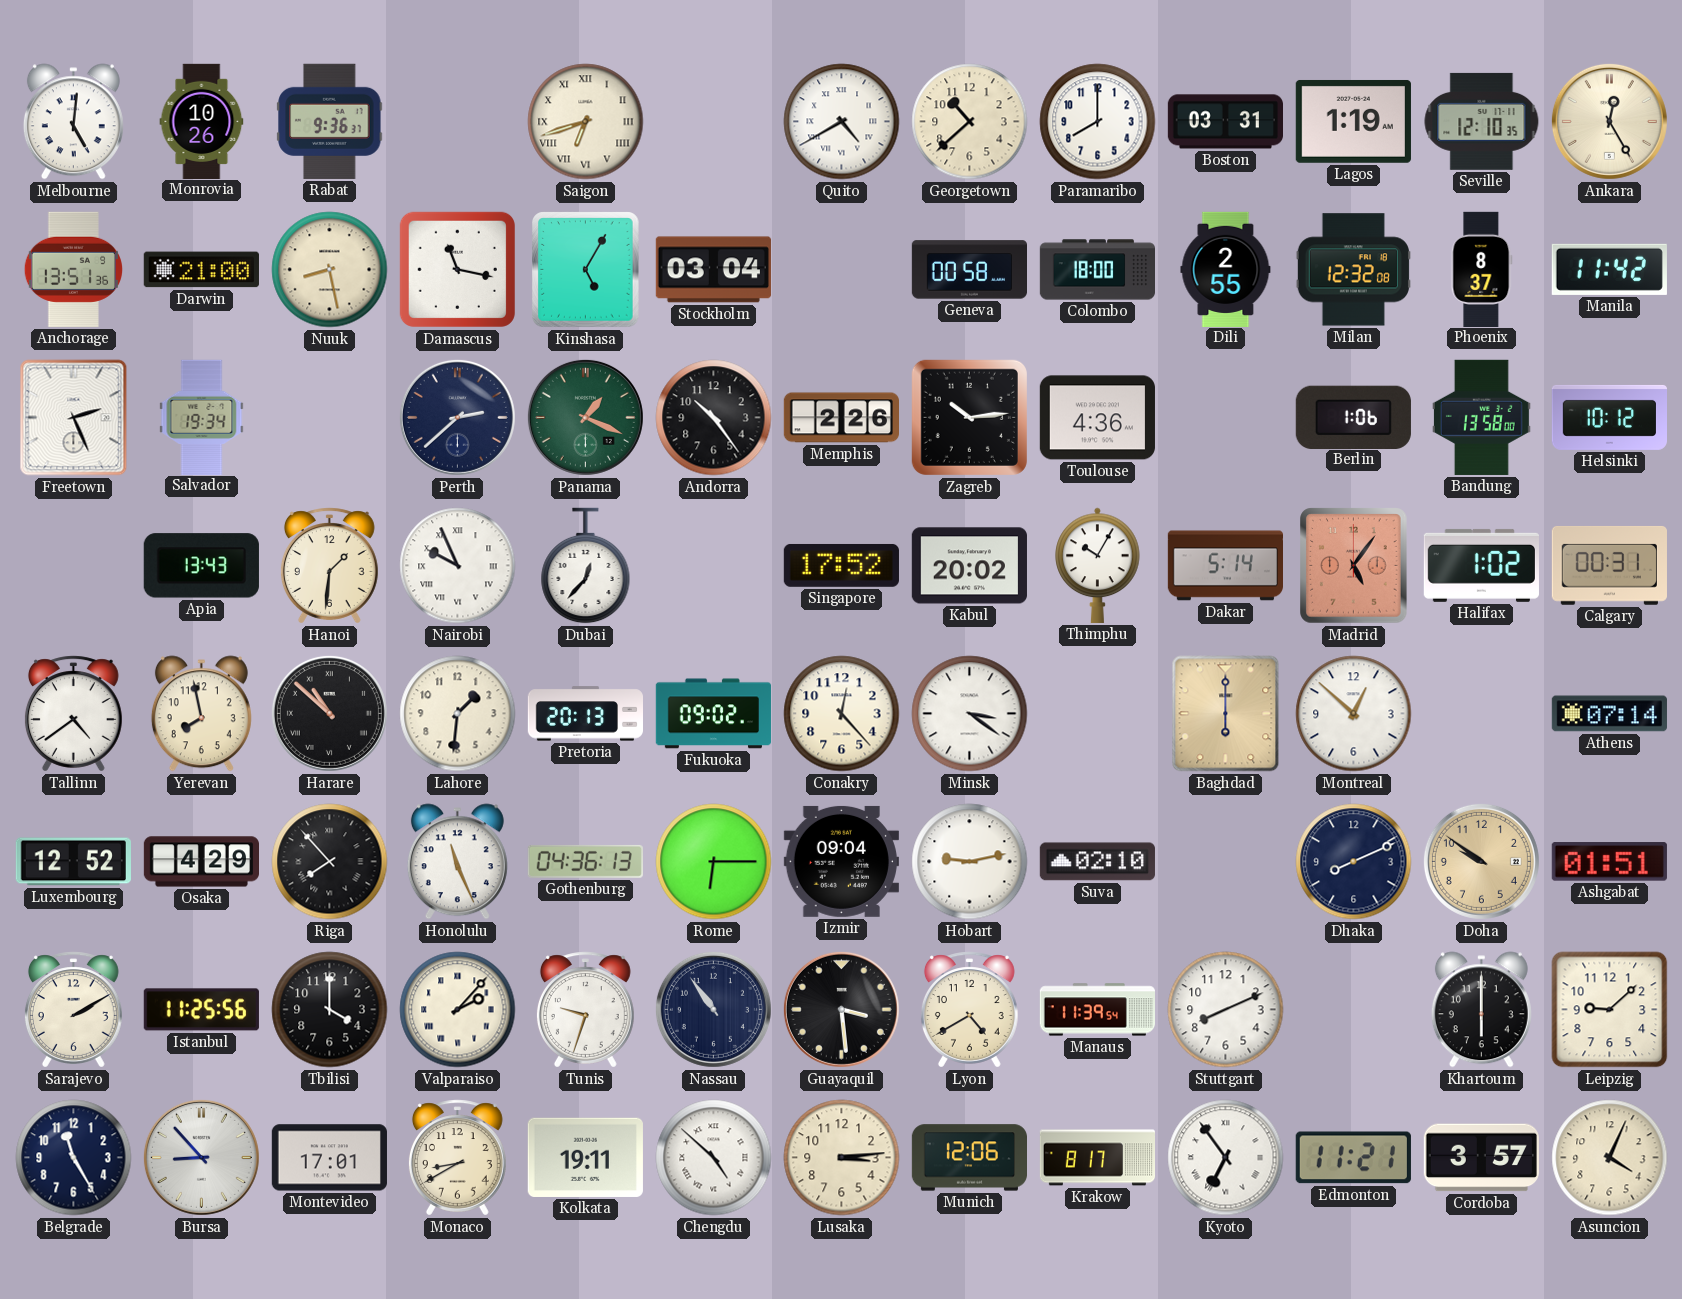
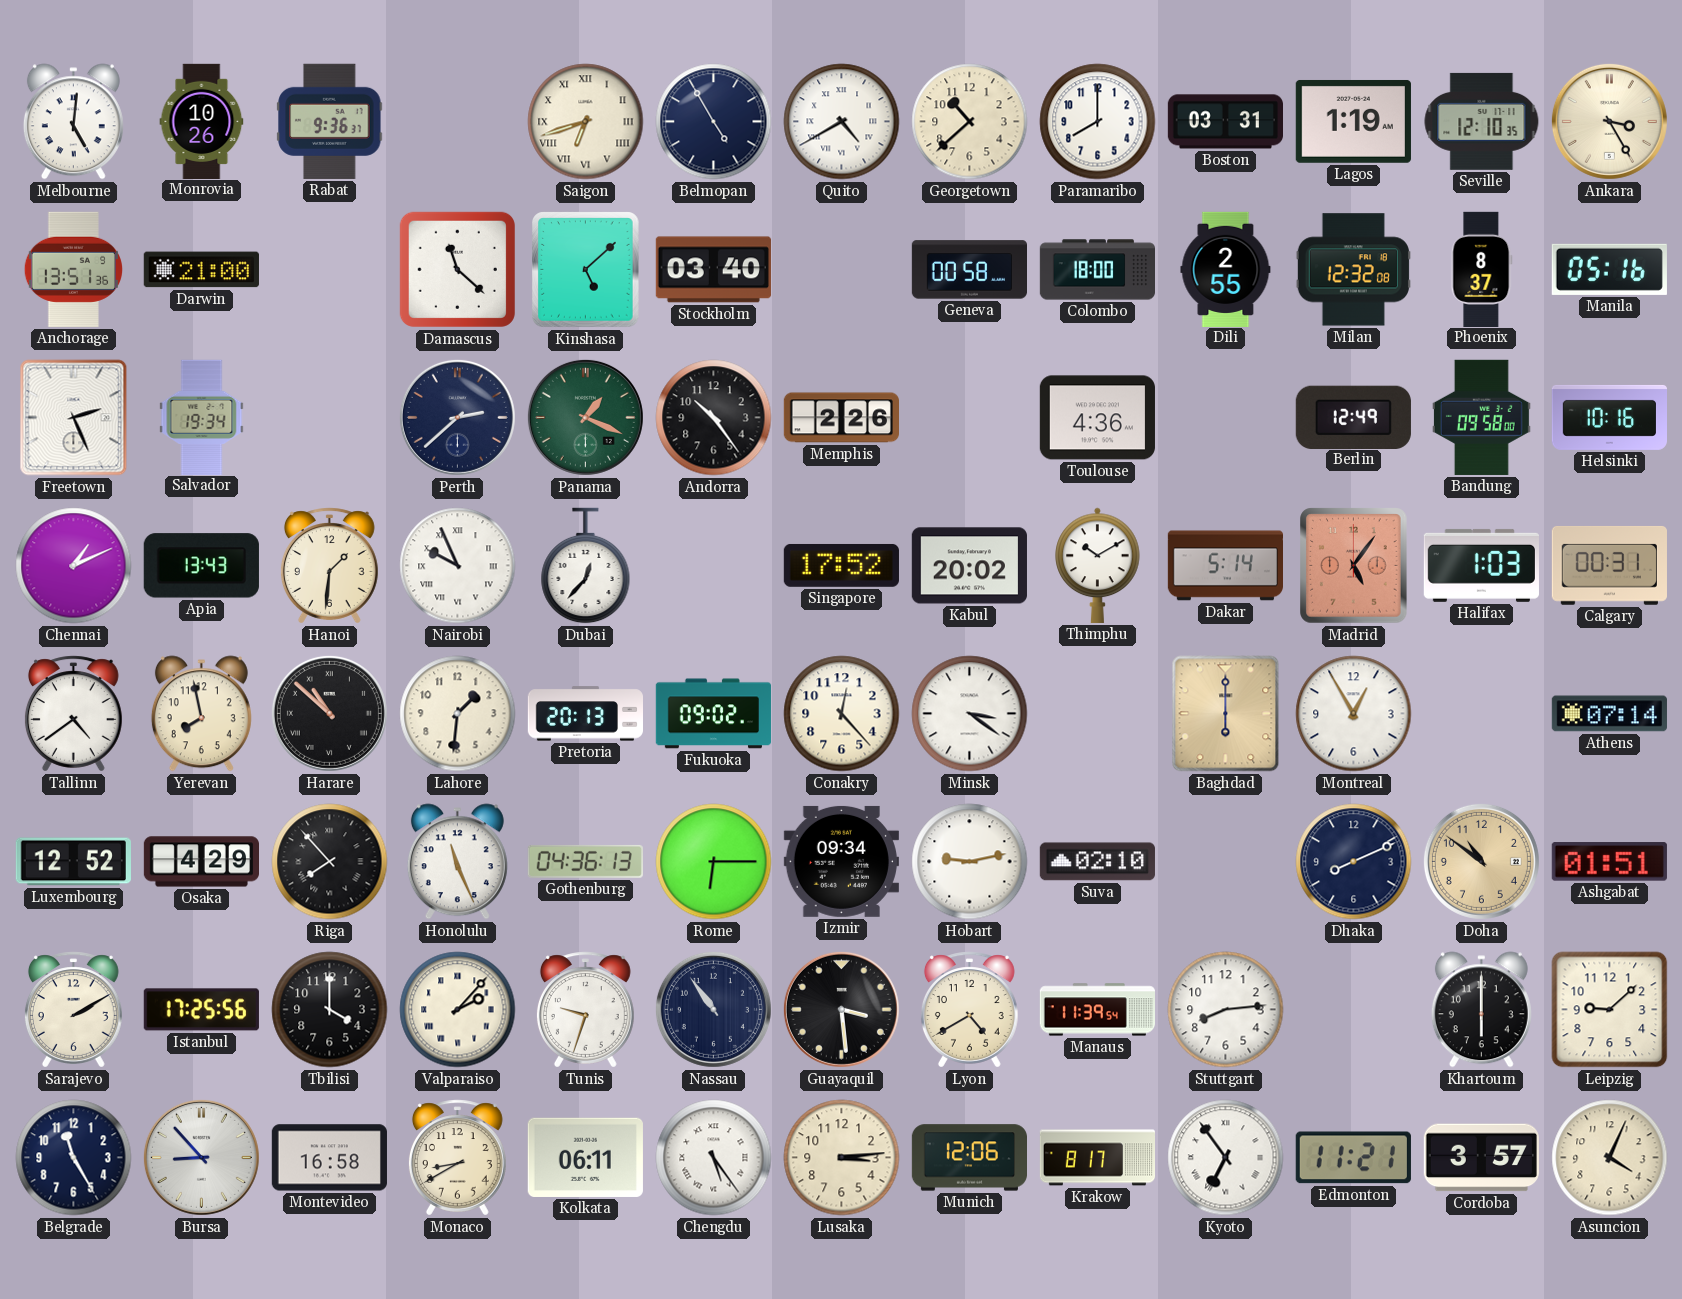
Belmopan: none -> 4:55
Ankara: 12:25 -> 3:25
Nuuk: 8:28 -> none
Damascus: 11:17 -> 11:22
Kinshasa: 5:05 -> 5:08
Stockholm: 03:04 -> 03:40
Manila: 11:42 -> 05:16
Zagreb: 10:14 -> none
Berlin: 1:06 -> 12:49
Bandung: 13:58 -> 09:58
Helsinki: 10:12 -> 10:16
Chennai: none -> 1:11
Thimphu: 10:05 -> 10:10
Halifax: 1:02 -> 1:03
Montreal: 12:52 -> 12:55
Izmir: 09:04 -> 09:34
Doha: 9:51 -> 10:51
Istanbul: 11:25 -> 17:25
Stuttgart: 8:11 -> 8:14
Montevideo: 17:01 -> 16:58
Kolkata: 19:11 -> 06:11
Chengdu: 4:52 -> 5:24
